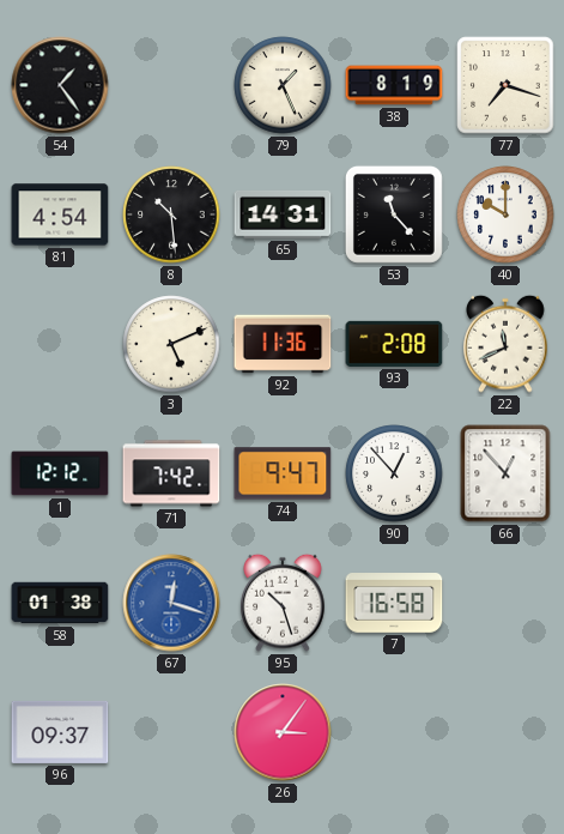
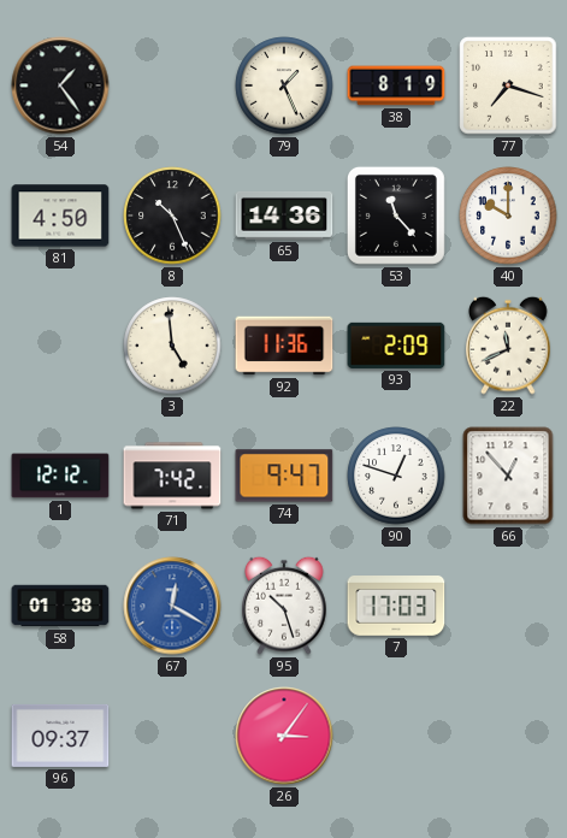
81: 4:54 -> 4:50
8: 10:29 -> 10:26
65: 14:31 -> 14:36
3: 5:11 -> 4:59
93: 2:08 -> 2:09
90: 12:53 -> 12:48
67: 12:18 -> 12:20
7: 16:58 -> 17:03
